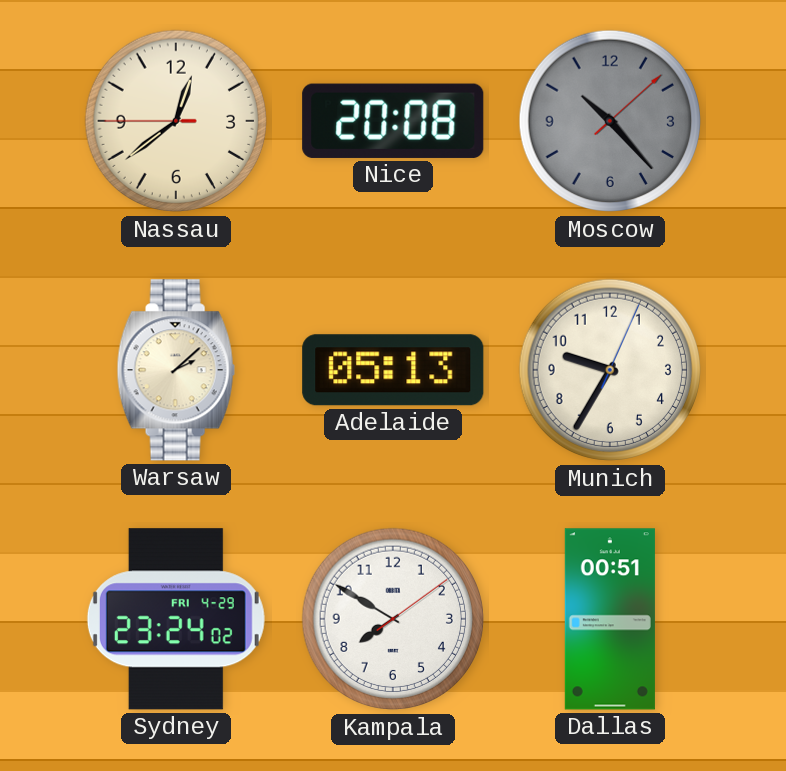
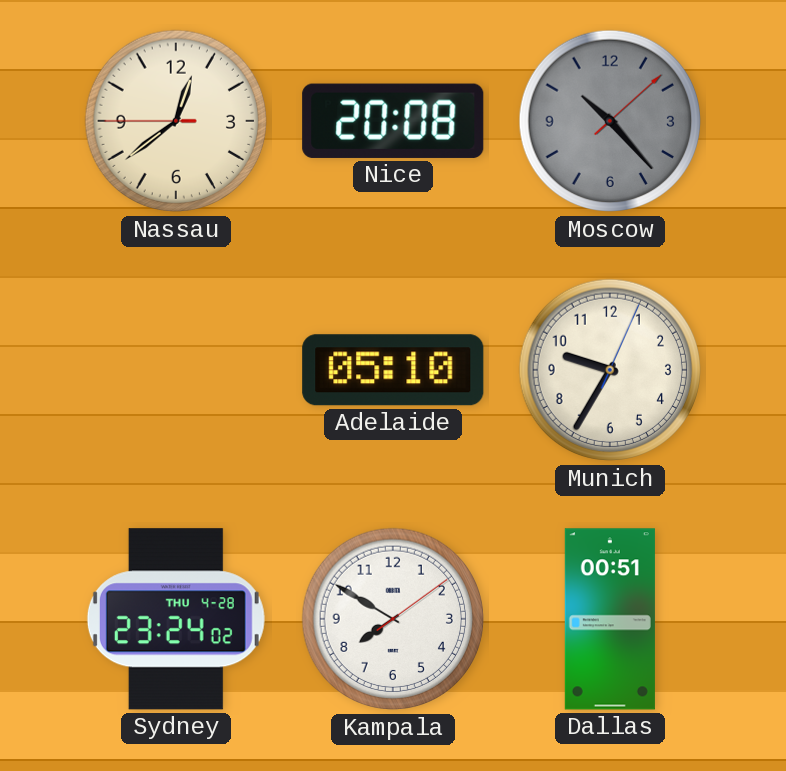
Warsaw: 2:08 -> none
Adelaide: 05:13 -> 05:10
Sydney date: FRI 4-29 -> THU 4-28
